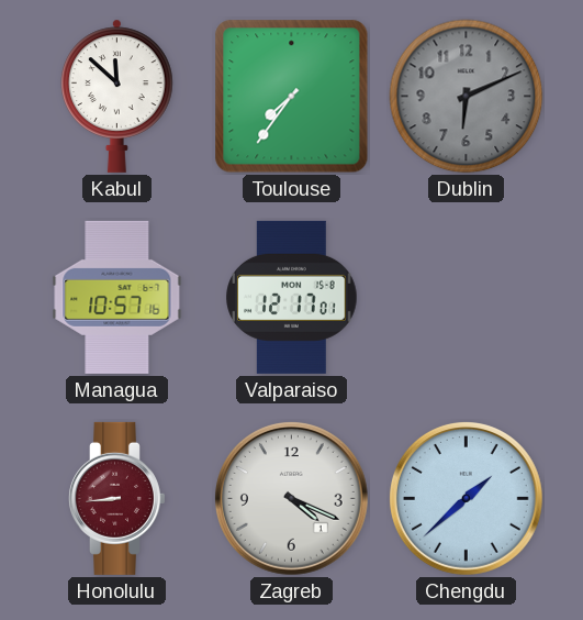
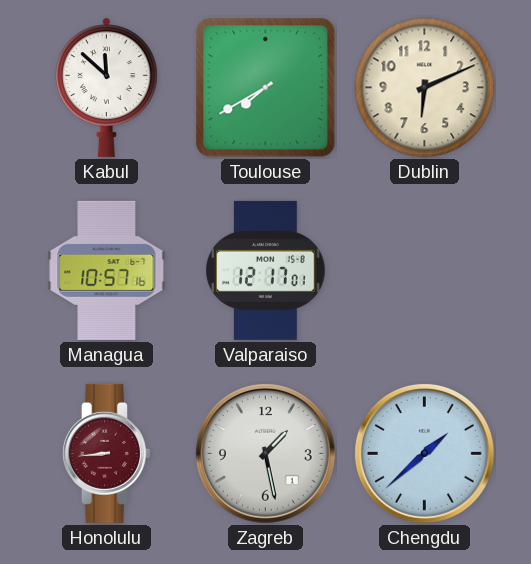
Toulouse: 7:36 -> 7:40
Dublin dial: grey -> cream
Zagreb: 4:19 -> 1:28
